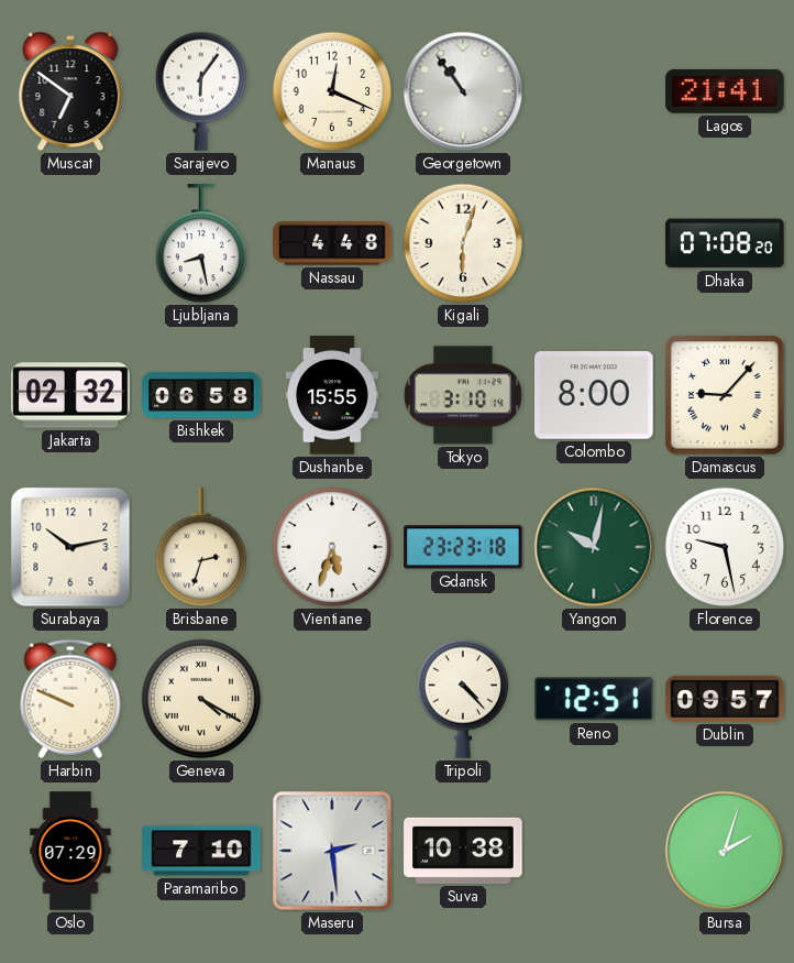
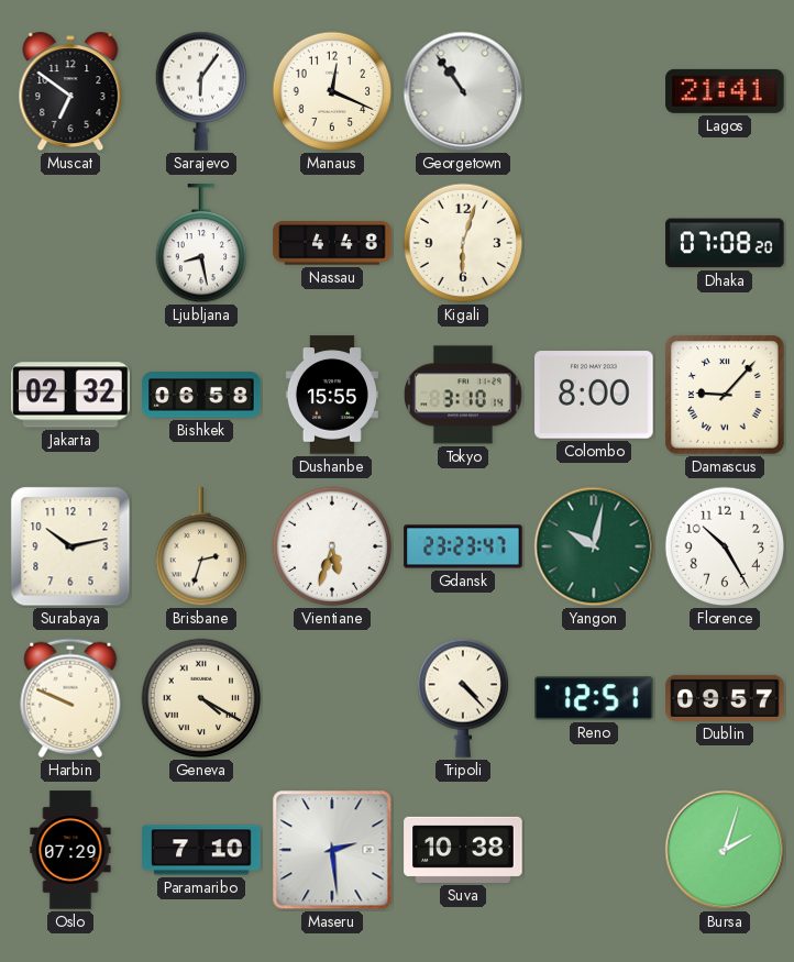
Gdansk: 23:23:18 -> 23:23:47
Florence: 9:28 -> 10:25
